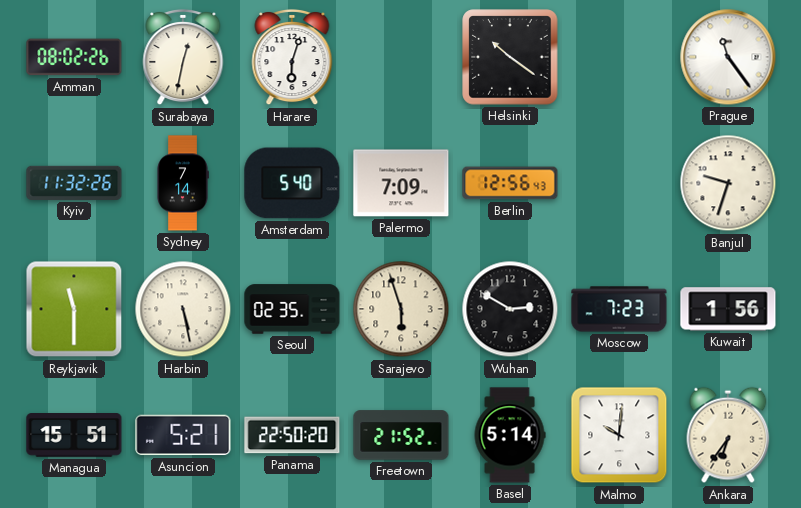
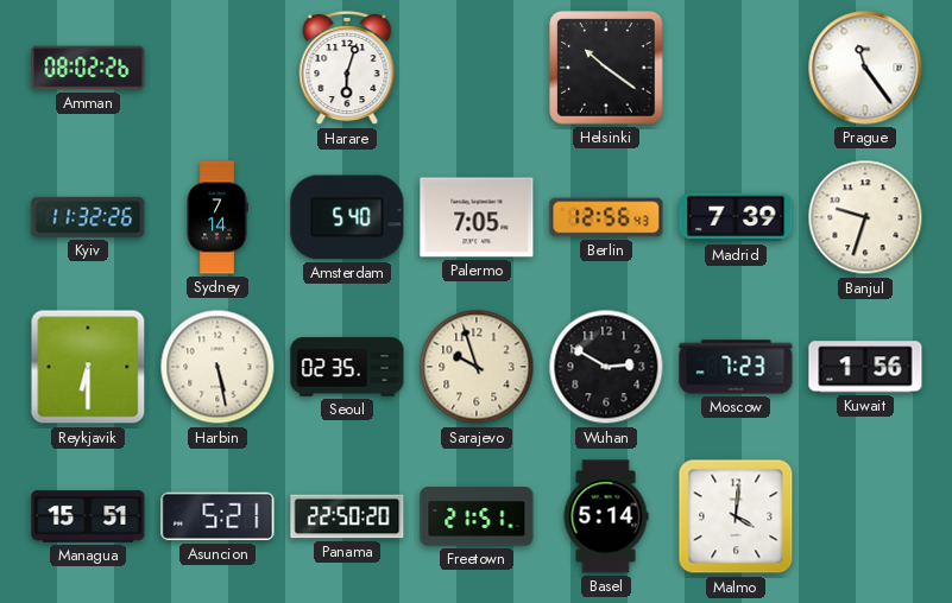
Surabaya: 12:32 -> none
Palermo: 7:09 -> 7:05
Madrid: none -> 7:39
Reykjavik: 11:30 -> 6:30
Sarajevo: 5:57 -> 9:57
Freetown: 21:52 -> 21:51
Malmo: 10:01 -> 4:01
Ankara: 6:36 -> none
